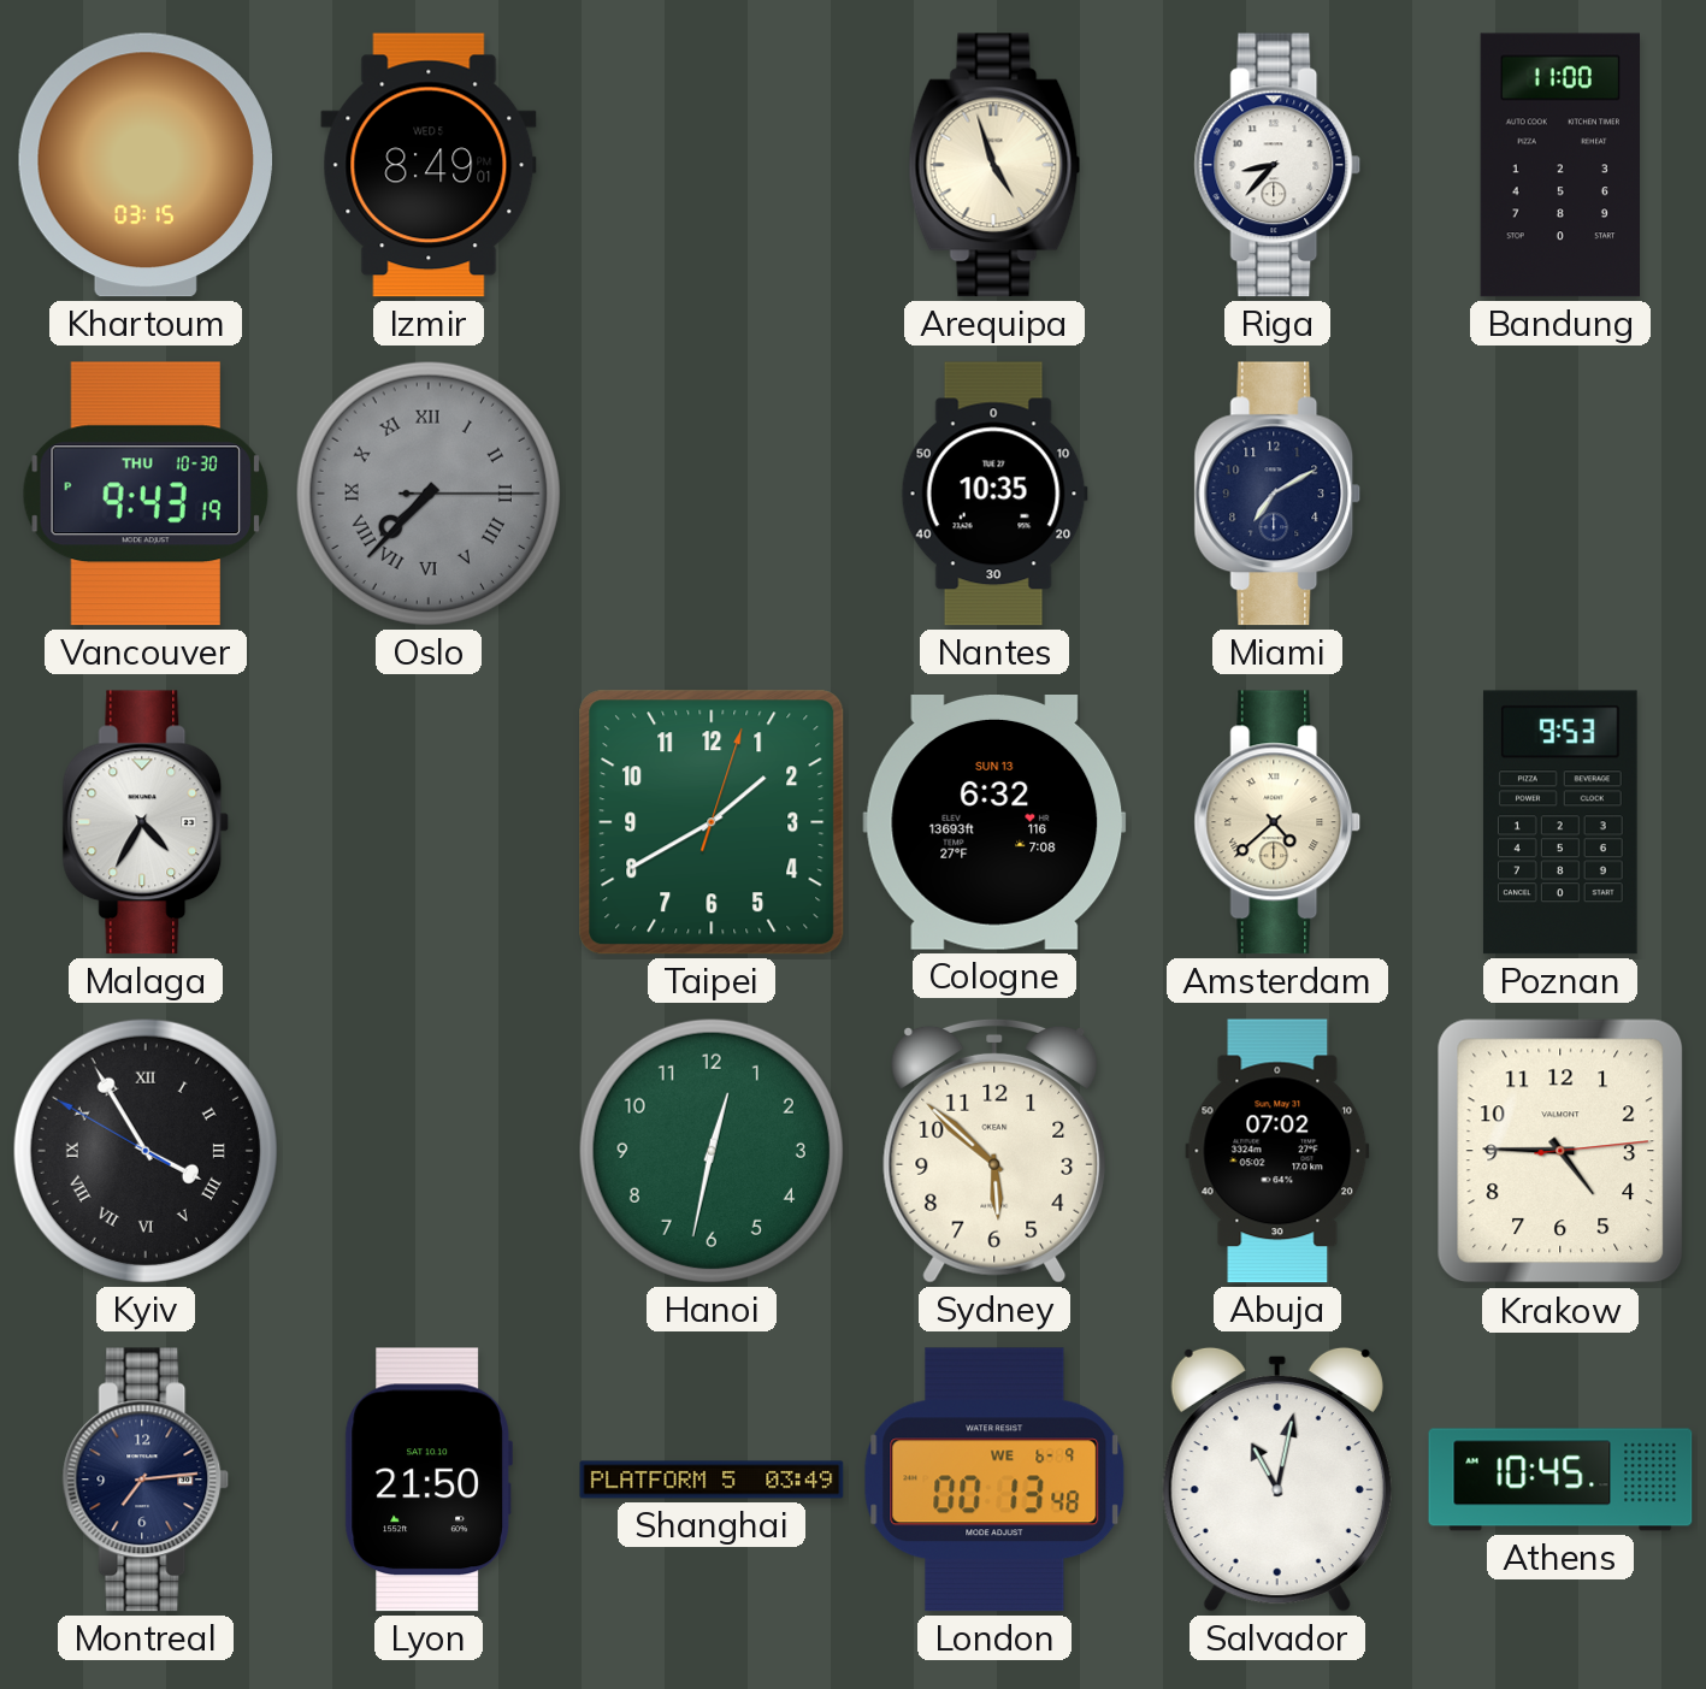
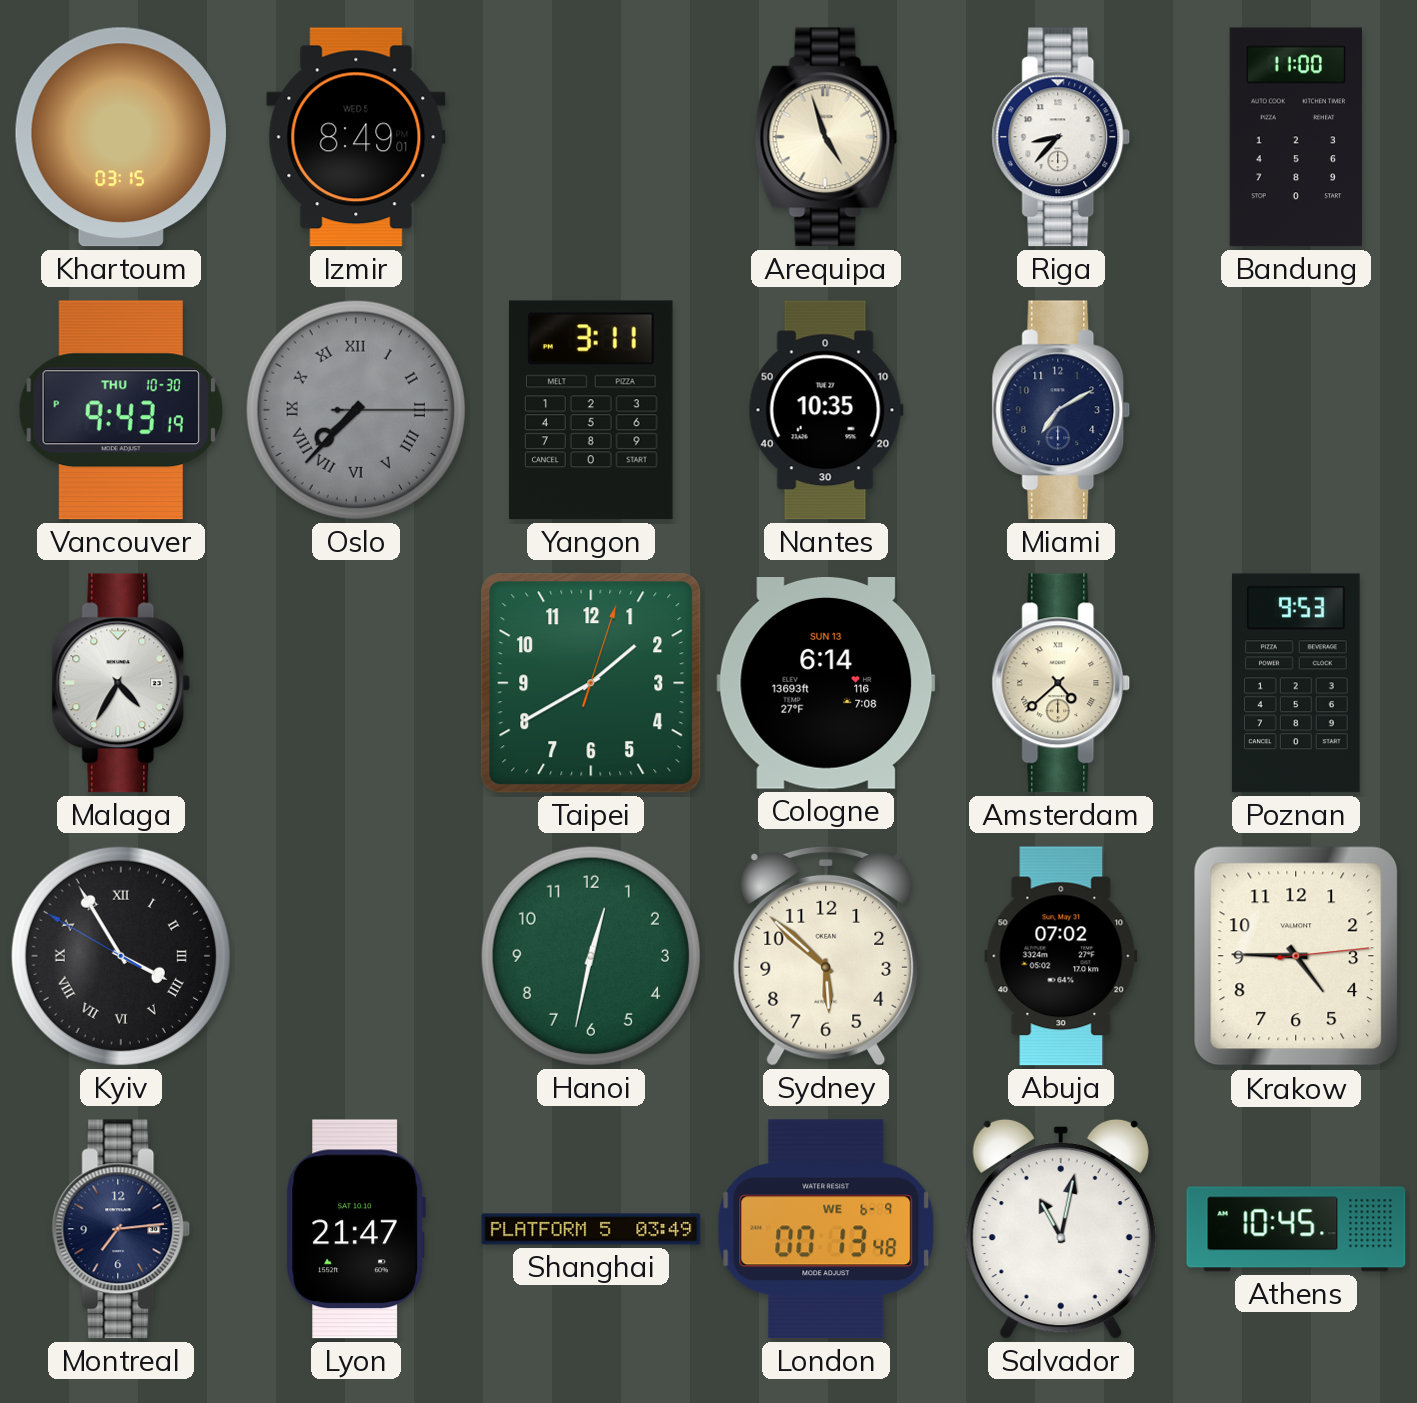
Yangon: none -> 3:11
Cologne: 6:32 -> 6:14
Lyon: 21:50 -> 21:47
